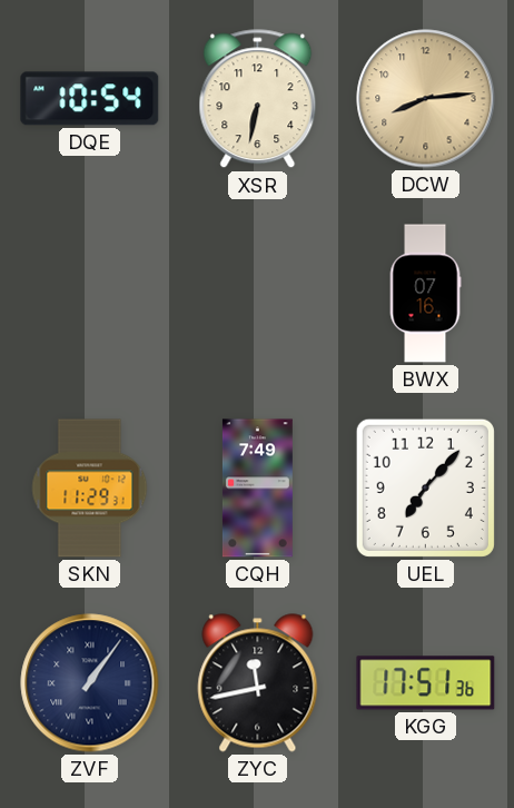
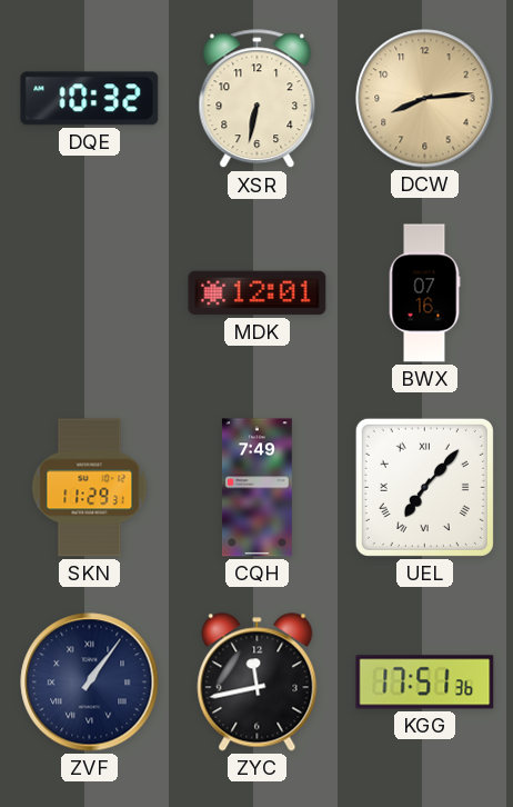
DQE: 10:54 -> 10:32
MDK: none -> 12:01
UEL numerals: Arabic -> Roman
